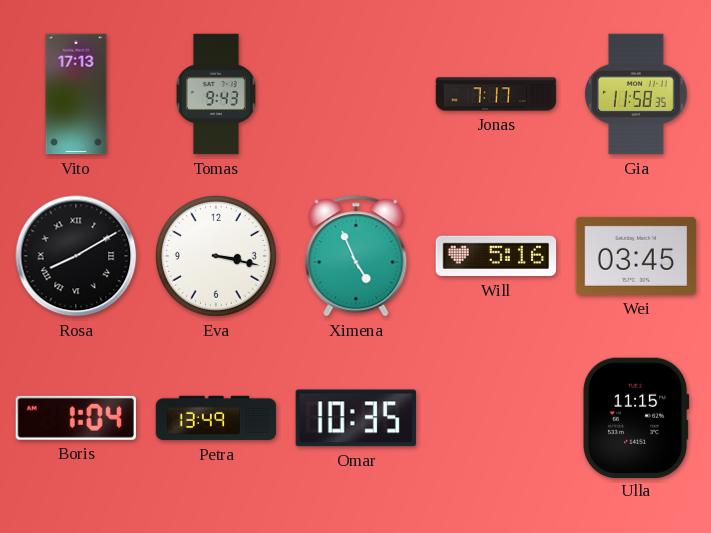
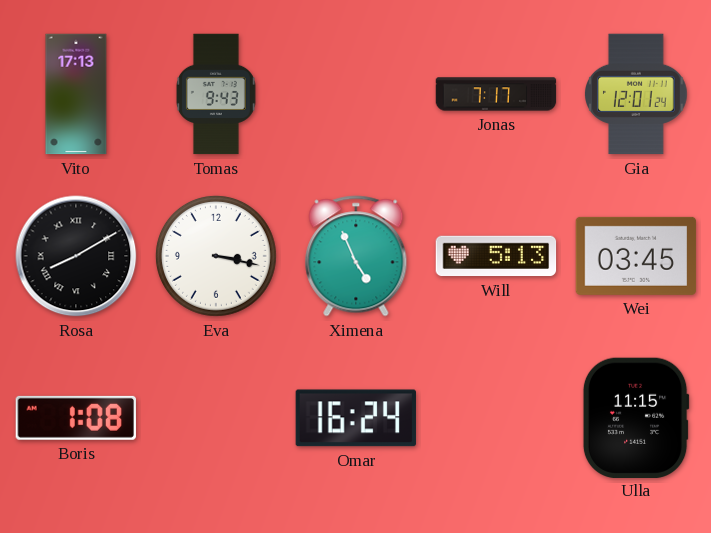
Gia: 11:58 -> 12:01
Will: 5:16 -> 5:13
Boris: 1:04 -> 1:08
Petra: 13:49 -> none
Omar: 10:35 -> 16:24
